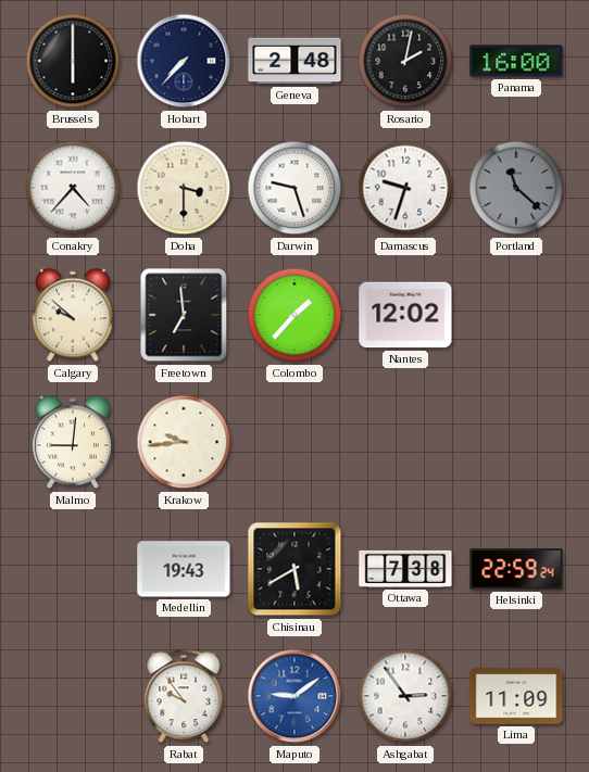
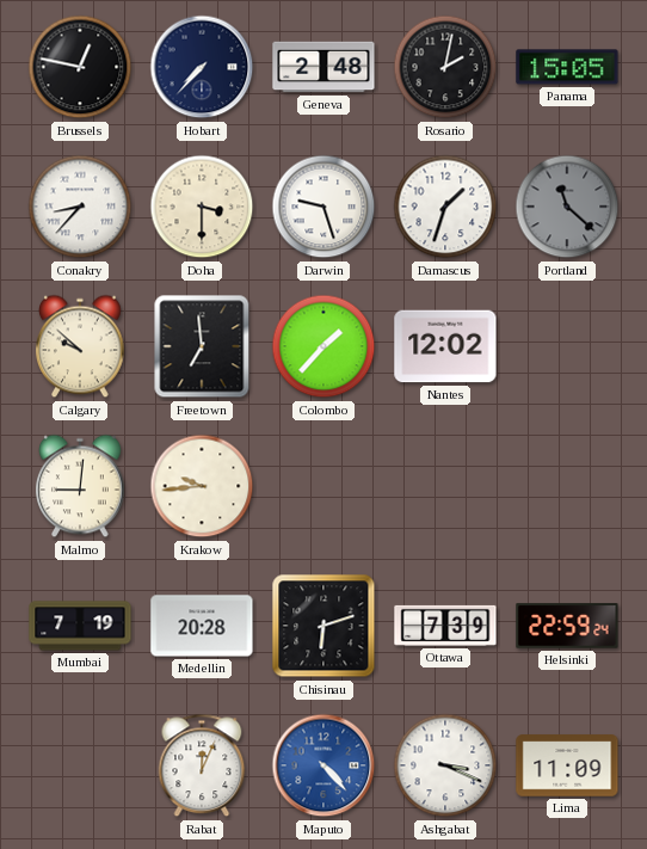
Brussels: 6:00 -> 12:47
Panama: 16:00 -> 15:05
Conakry: 4:37 -> 8:37
Damascus: 9:33 -> 1:33
Mumbai: none -> 7:19
Medellin: 19:43 -> 20:28
Chisinau: 5:40 -> 6:12
Ottawa: 7:38 -> 7:39
Rabat: 9:54 -> 12:04
Maputo: 9:09 -> 4:23
Ashgabat: 2:54 -> 3:19
